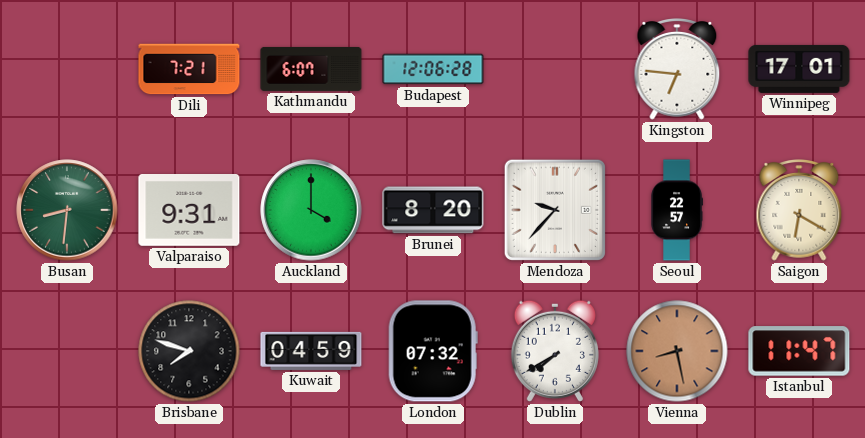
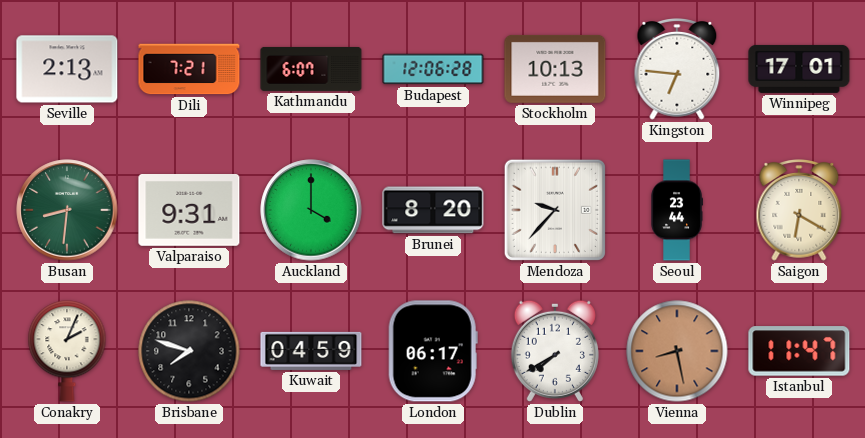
Seville: none -> 2:13
Stockholm: none -> 10:13
Seoul: 22:57 -> 23:44
Conakry: none -> 2:04
London: 07:32 -> 06:17
